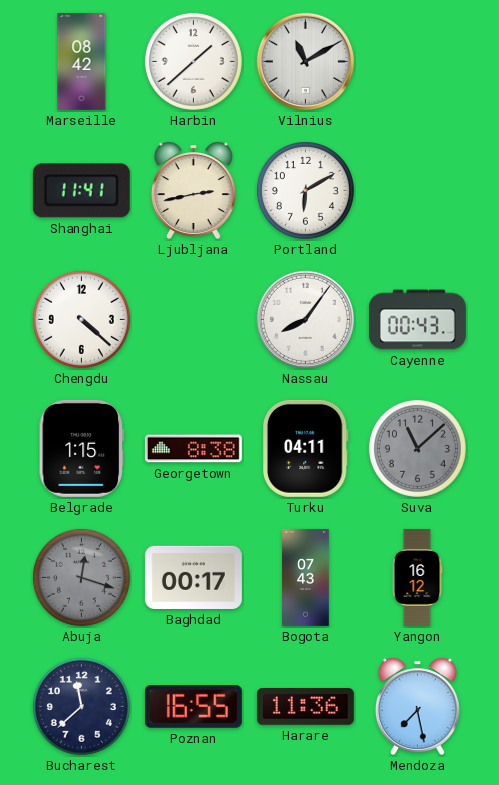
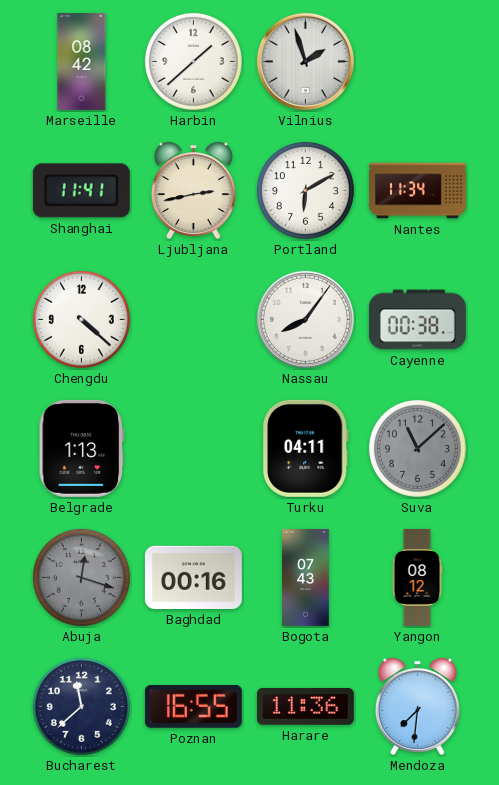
Vilnius: 11:10 -> 1:57
Nantes: none -> 11:34
Cayenne: 00:43 -> 00:38
Belgrade: 1:15 -> 1:13
Georgetown: 8:38 -> none
Baghdad: 00:17 -> 00:16
Yangon: 16:12 -> 08:12
Mendoza: 7:28 -> 7:31
